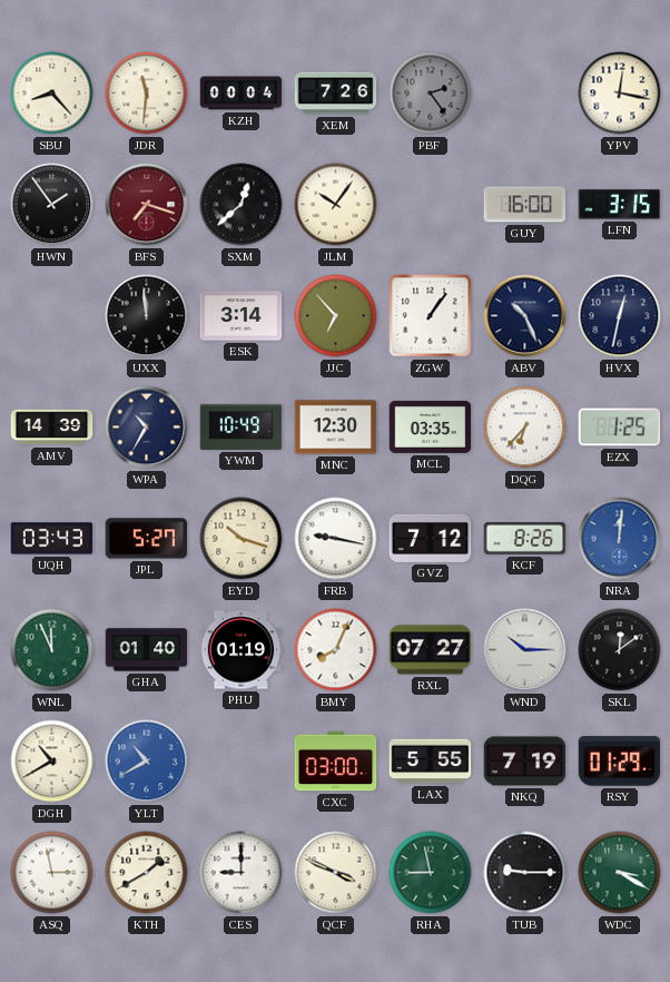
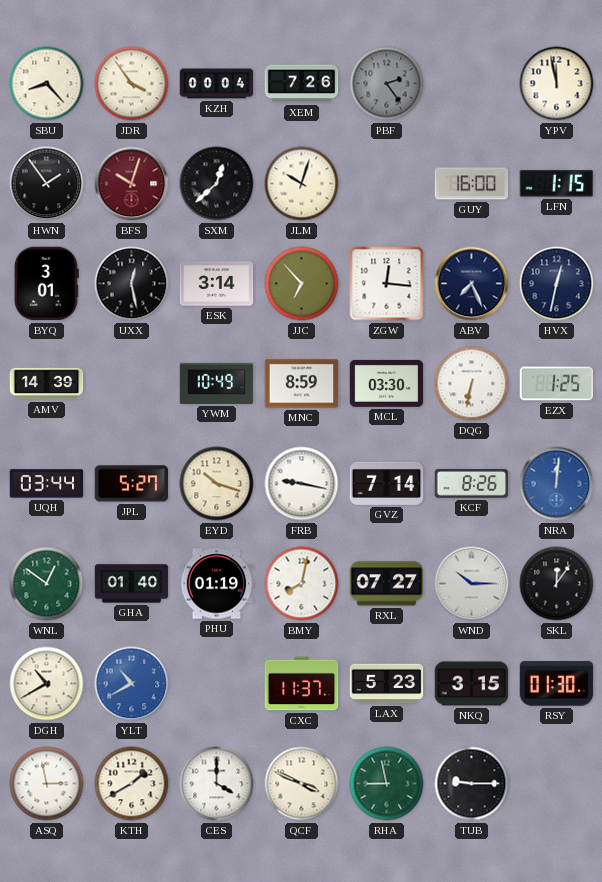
JDR: 11:31 -> 3:54
YPV: 12:17 -> 11:58
BFS: 7:18 -> 10:03
JLM: 10:06 -> 10:03
LFN: 3:15 -> 1:15
BYQ: none -> 3:01
UXX: 11:59 -> 12:28
ZGW: 1:06 -> 12:16
ABV: 10:26 -> 7:26
WPA: 10:35 -> none
MNC: 12:30 -> 8:59
MCL: 03:35 -> 03:30
DQG: 6:37 -> 6:32
UQH: 03:43 -> 03:44
GVZ: 7:12 -> 7:14
WNL: 11:56 -> 12:51
BMY: 8:04 -> 8:02
SKL: 12:09 -> 12:06
CXC: 03:00 -> 11:37
LAX: 5:55 -> 5:23
NKQ: 7:19 -> 3:15
RSY: 01:29 -> 01:30
CES: 9:00 -> 4:00
WDC: 3:20 -> none
